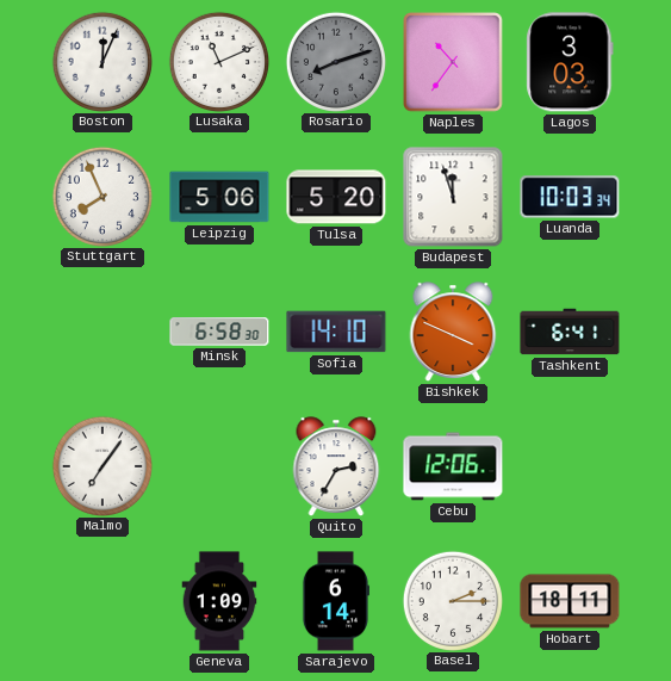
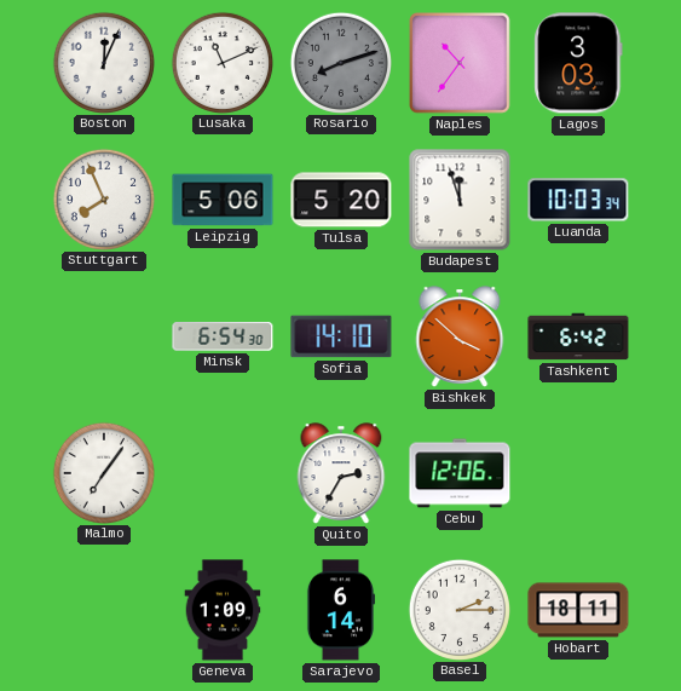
Minsk: 6:58 -> 6:54
Bishkek: 3:49 -> 3:52
Tashkent: 6:41 -> 6:42
